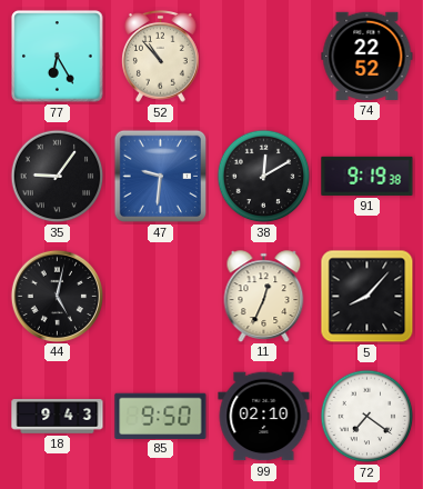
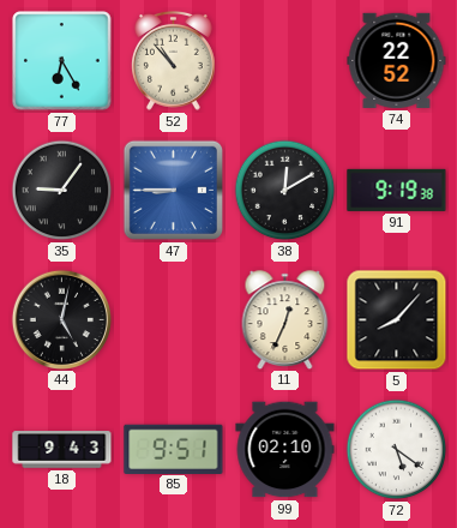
47: 9:31 -> 8:45
85: 9:50 -> 9:51
72: 7:21 -> 5:21
